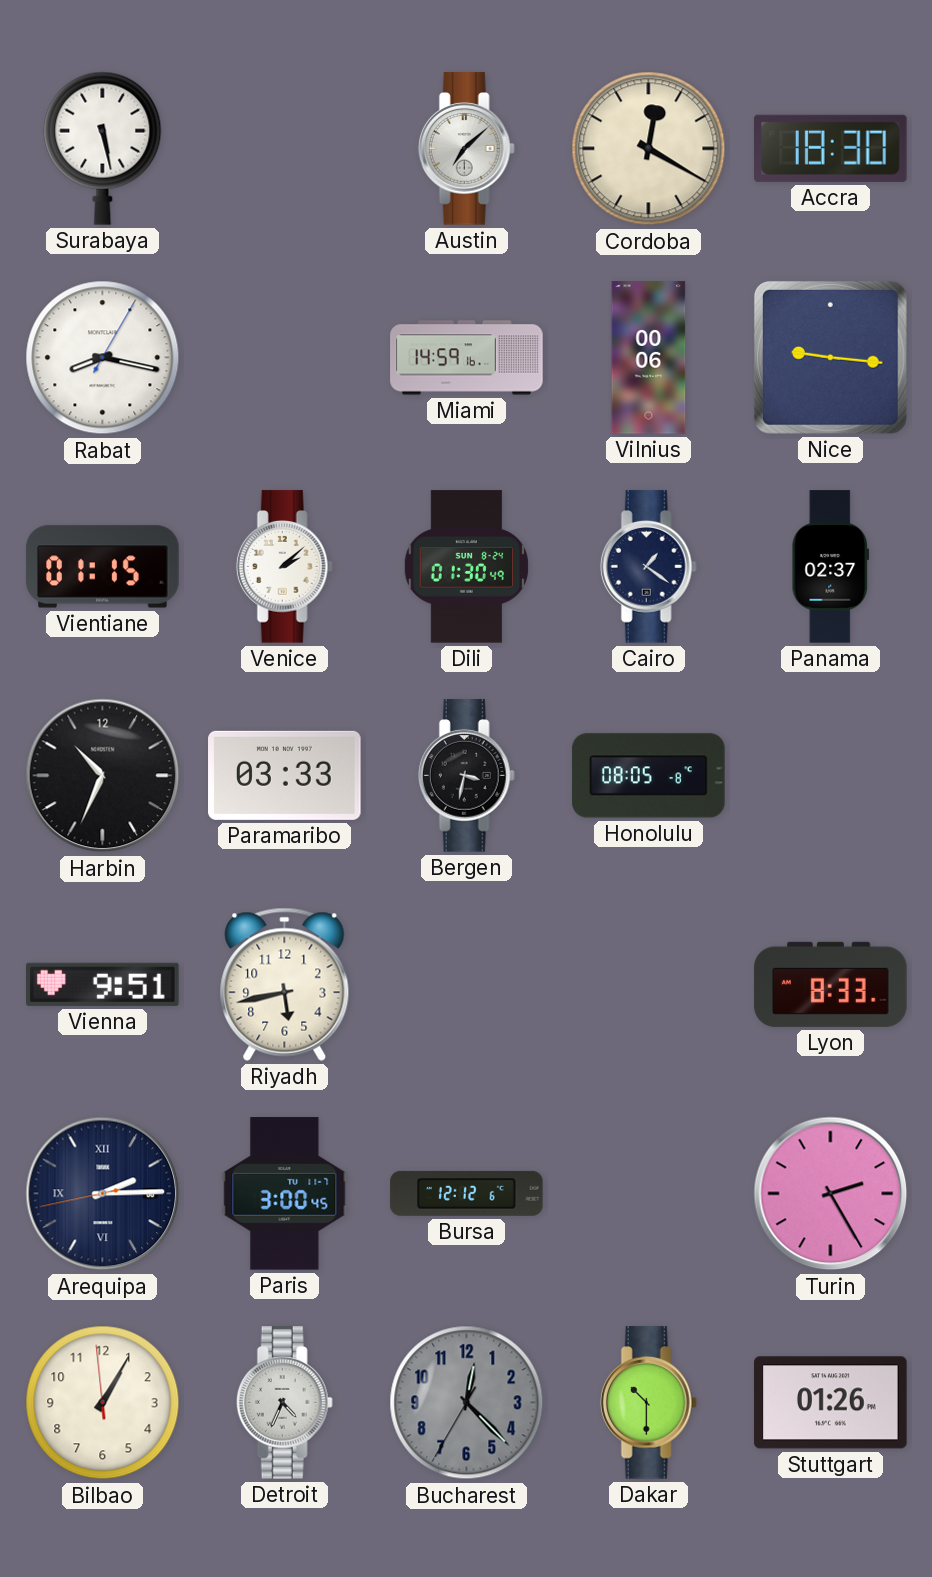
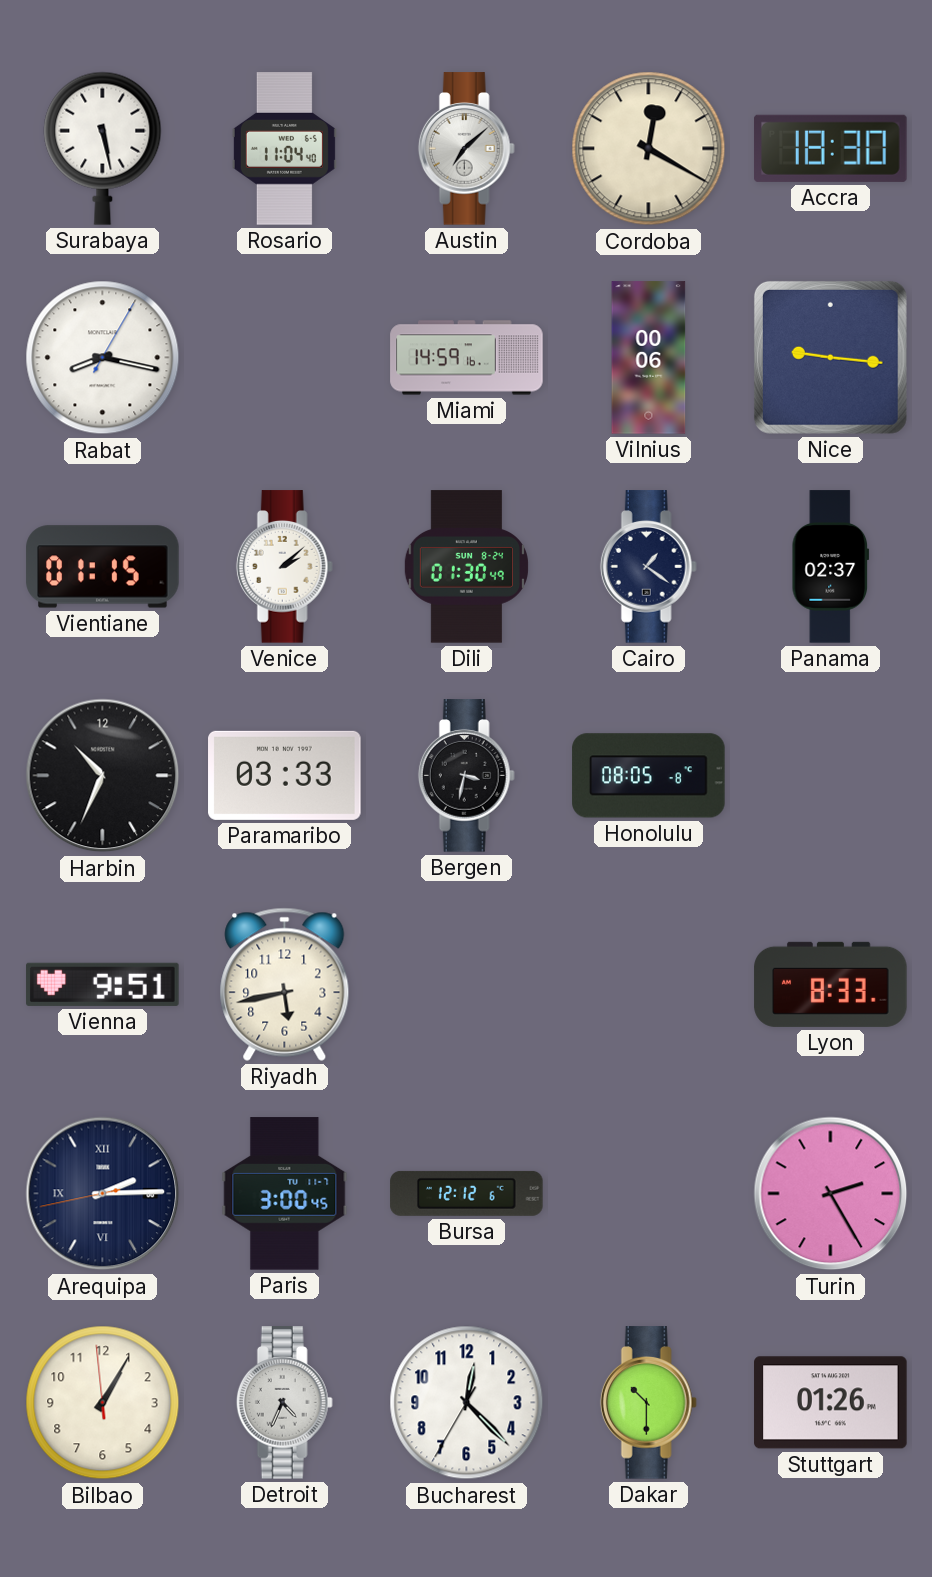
Rosario: none -> 11:04
Bucharest dial: grey -> white
